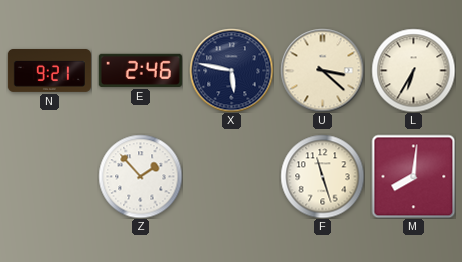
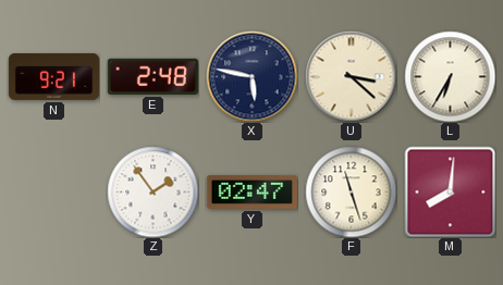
E: 2:46 -> 2:48
Z: 1:53 -> 1:54
Y: none -> 02:47
